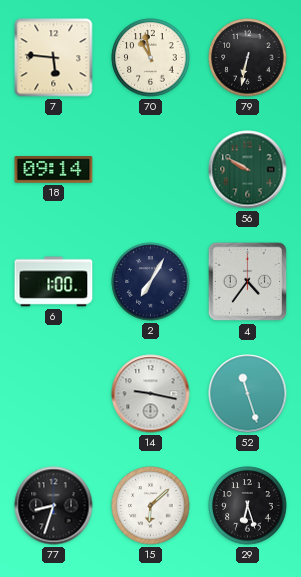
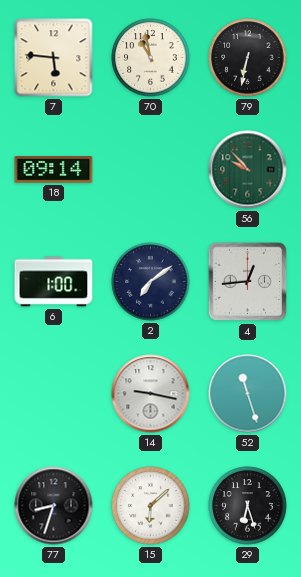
56: 9:50 -> 9:53
2: 7:05 -> 7:09
4: 4:36 -> 12:44
